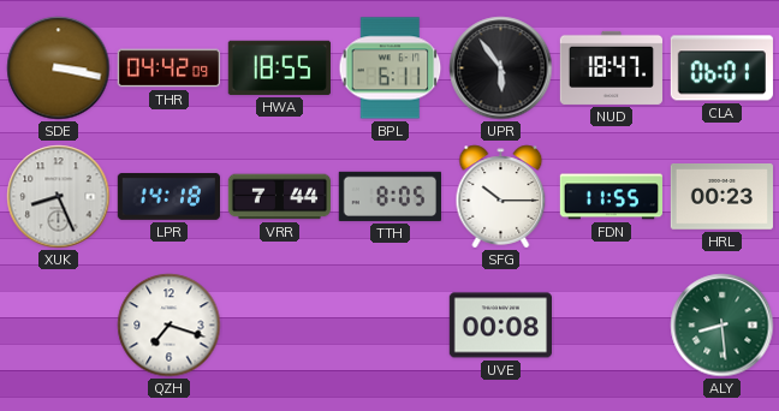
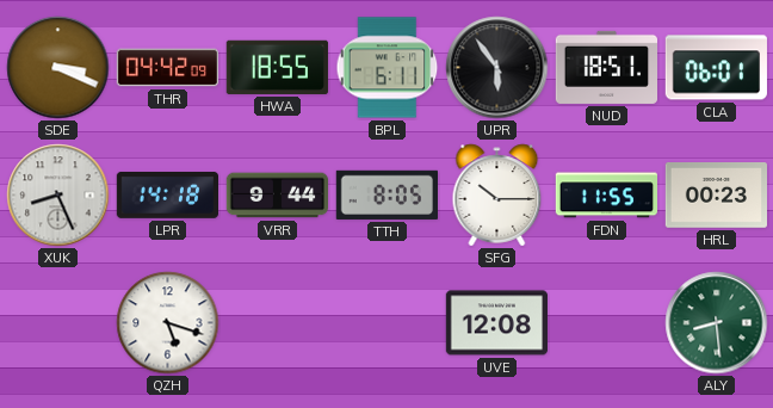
SDE: 3:17 -> 3:19
NUD: 18:47 -> 18:51
VRR: 7:44 -> 9:44
QZH: 7:18 -> 5:18
UVE: 00:08 -> 12:08
